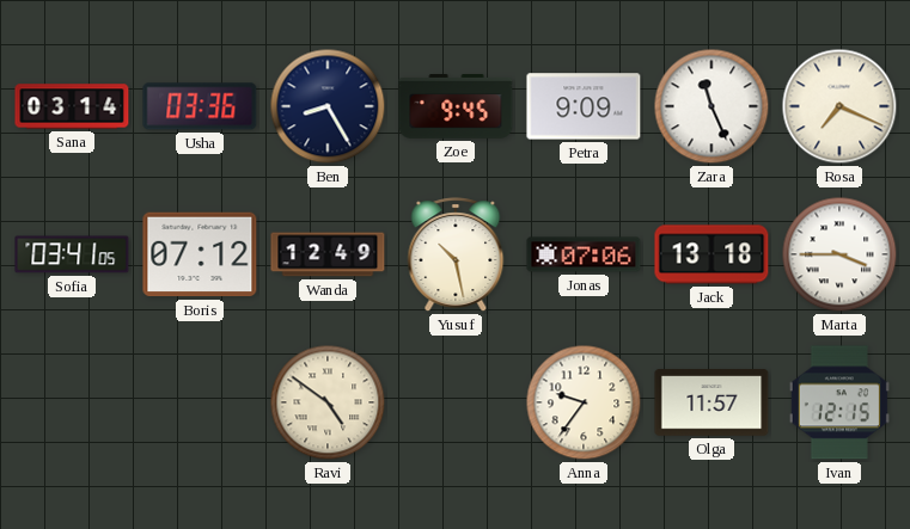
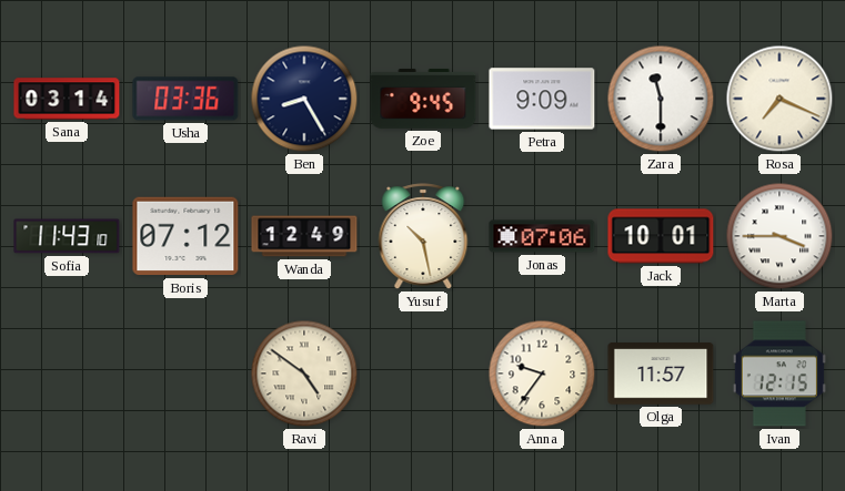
Zara: 11:26 -> 11:30
Sofia: 03:41 -> 11:43
Jack: 13:18 -> 10:01
